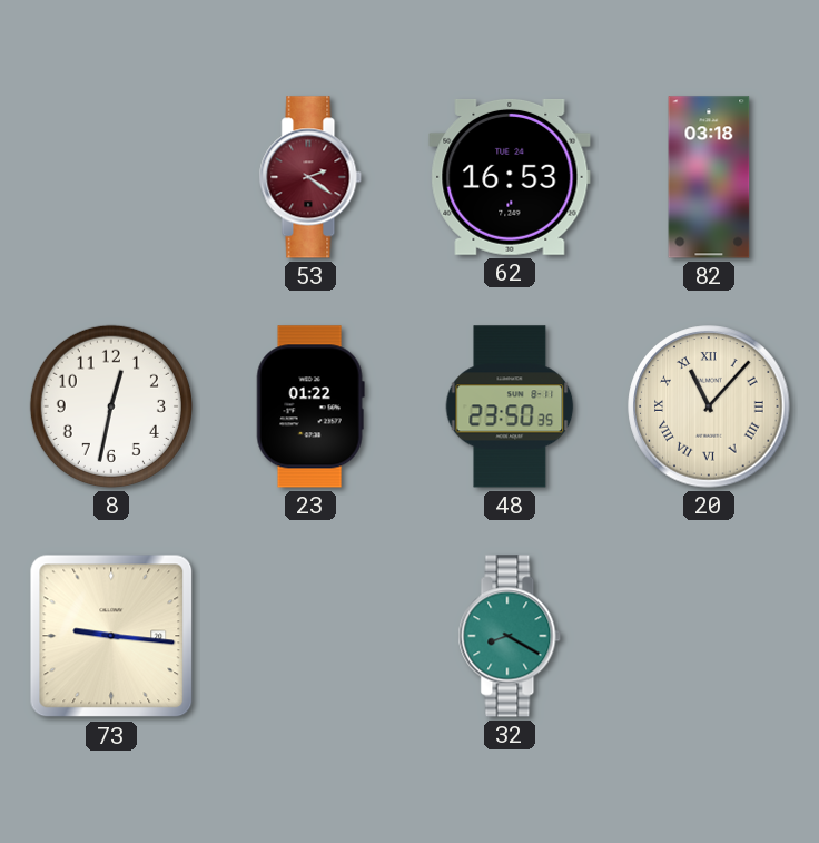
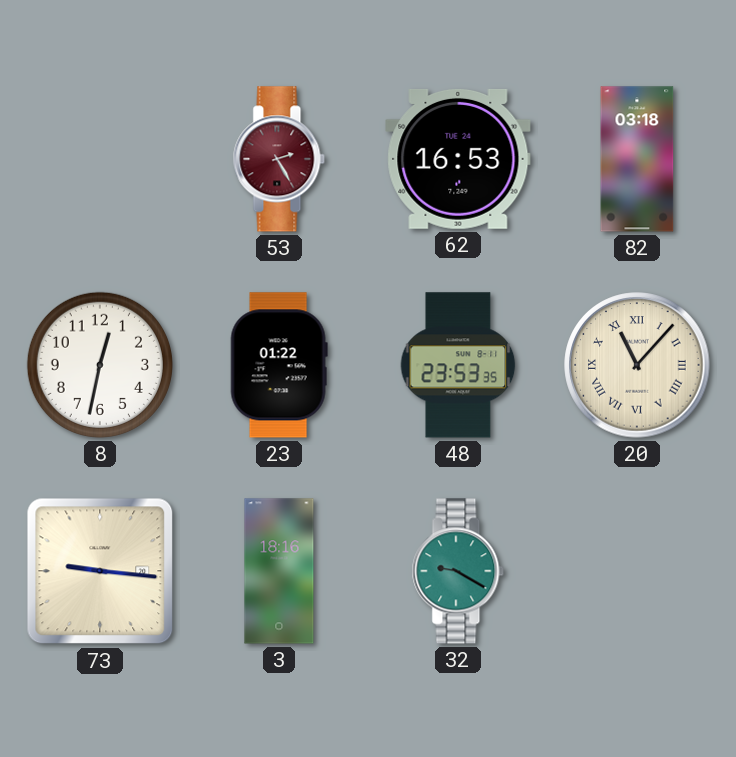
53: 2:21 -> 2:25
48: 23:50 -> 23:53
3: none -> 18:16
32: 8:20 -> 9:20
